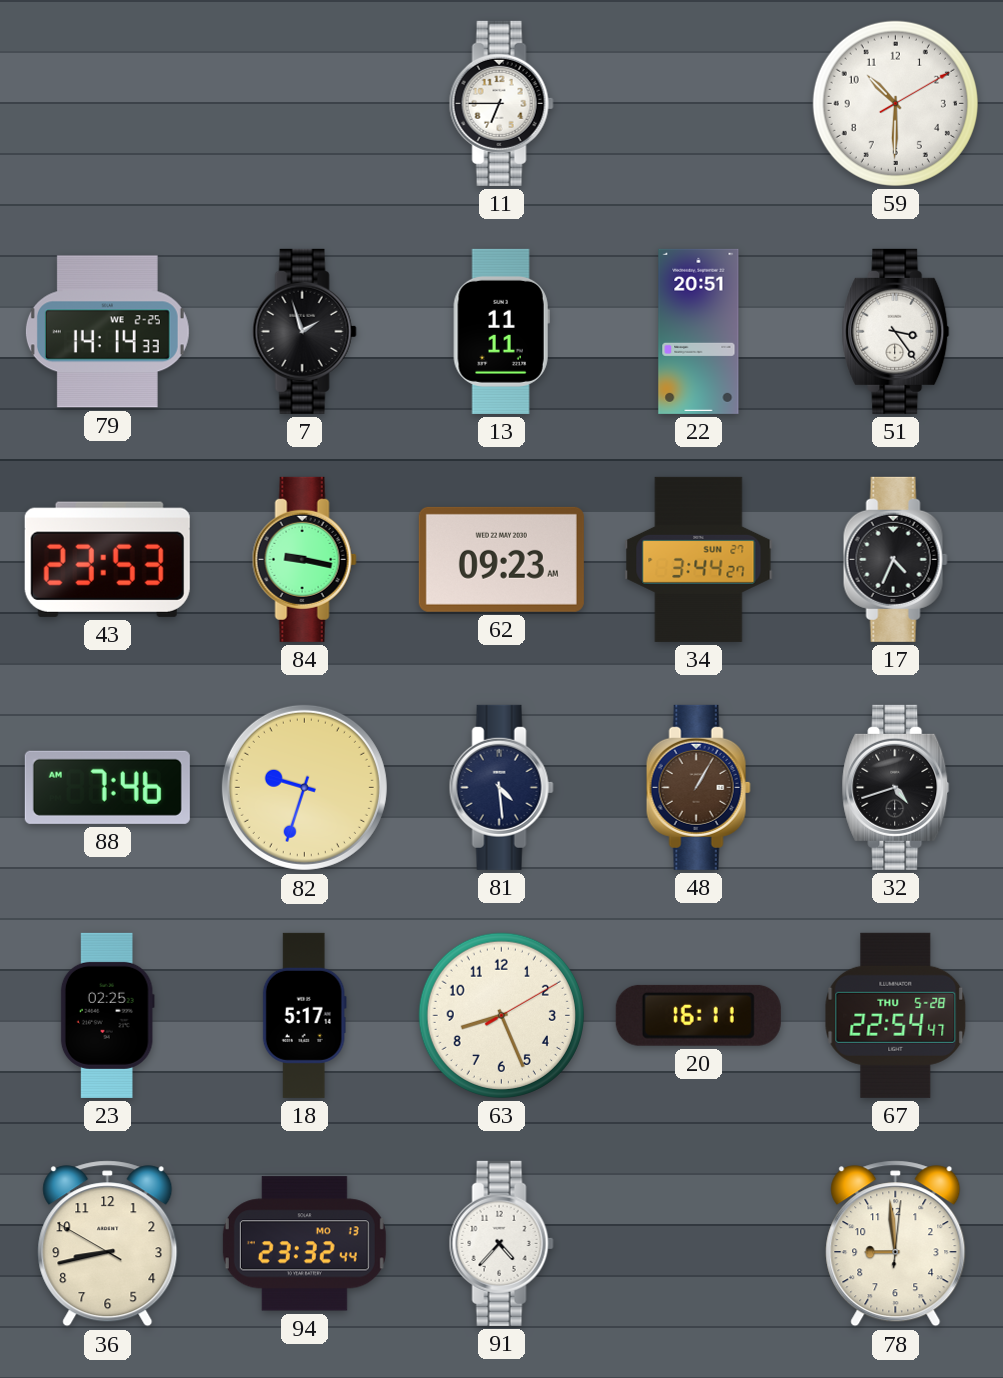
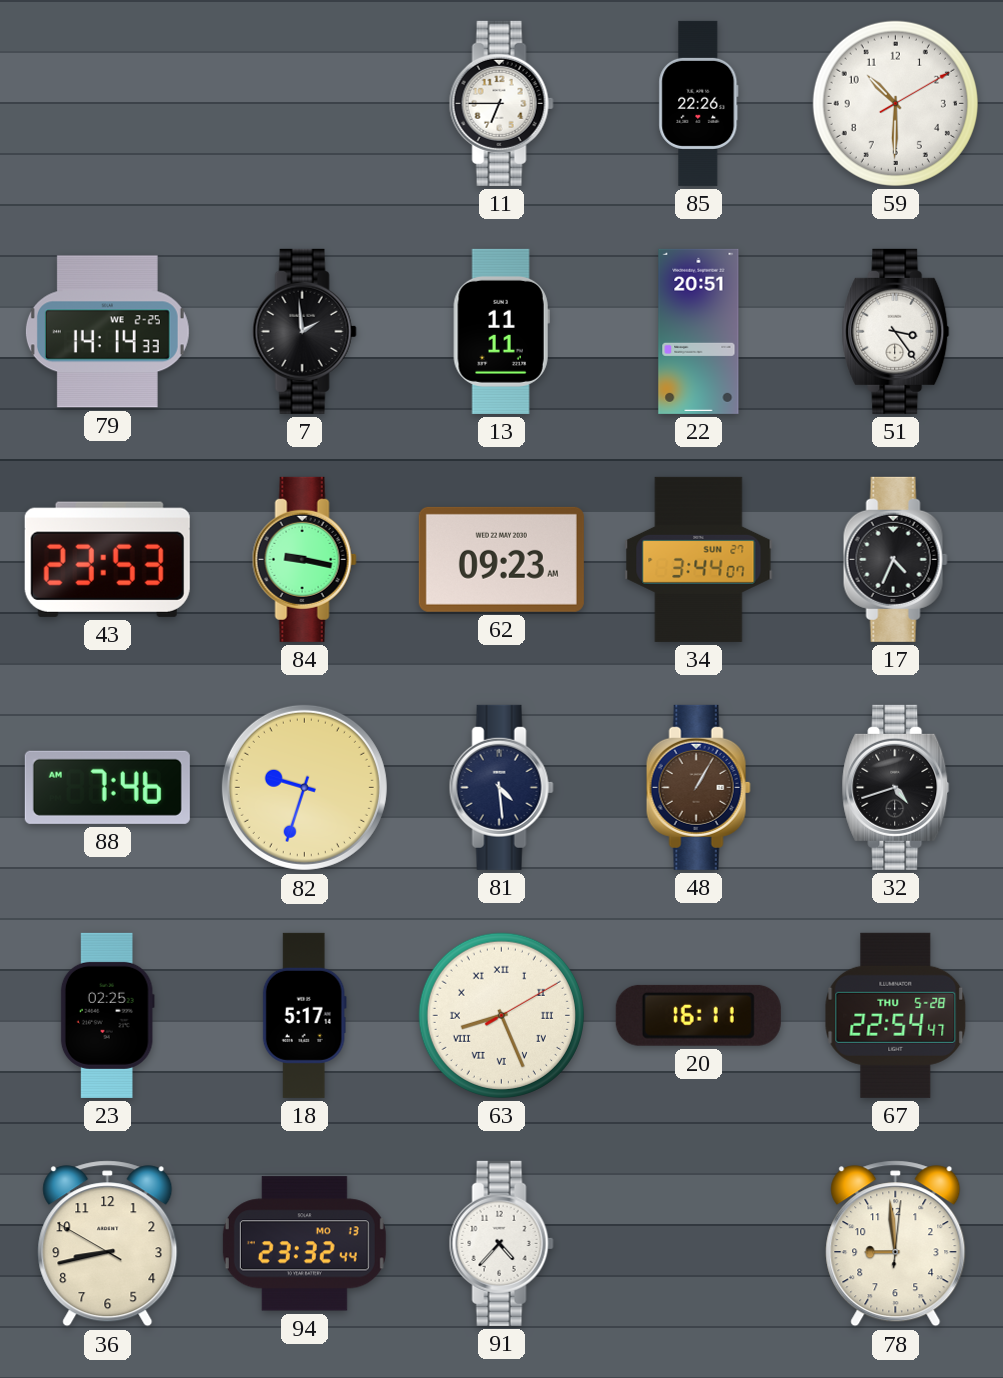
85: none -> 22:26
7: 1:57 -> 1:59
34: 3:44:27 -> 3:44:07
63 numerals: Arabic -> Roman
